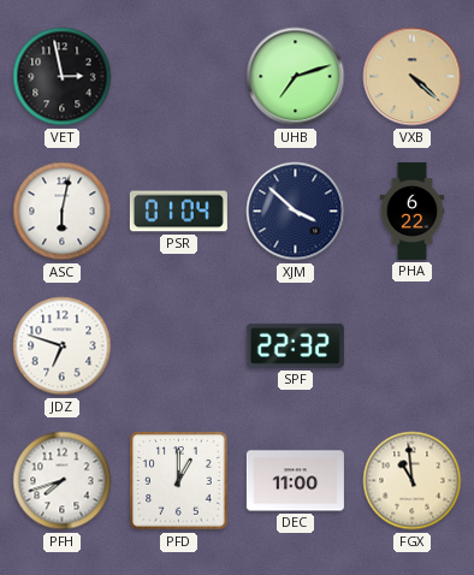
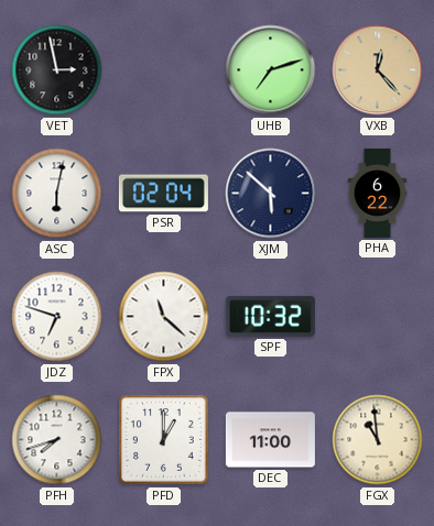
VXB: 4:22 -> 12:23
PSR: 01:04 -> 02:04
XJM: 3:52 -> 5:52
FPX: none -> 11:22
SPF: 22:32 -> 10:32
